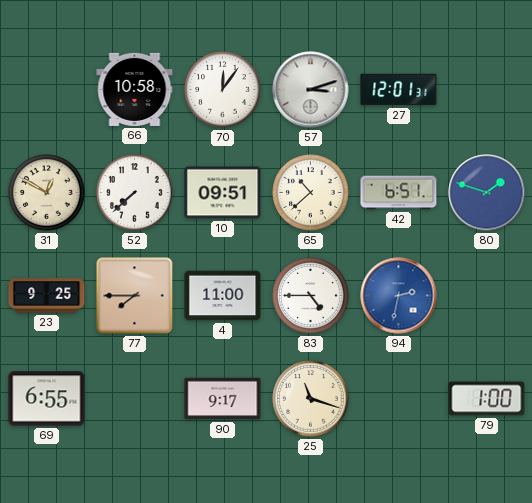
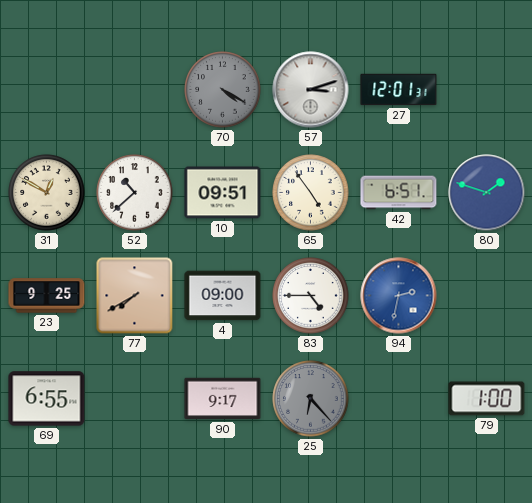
66: 10:58 -> none
70: 12:06 -> 4:20
70 dial: white -> grey
52: 7:38 -> 10:38
65: 10:38 -> 4:54
77: 7:45 -> 7:40
4: 11:00 -> 09:00
25: 11:18 -> 6:23
25 dial: cream -> grey
